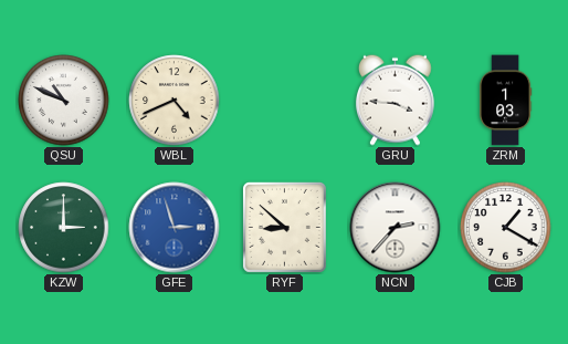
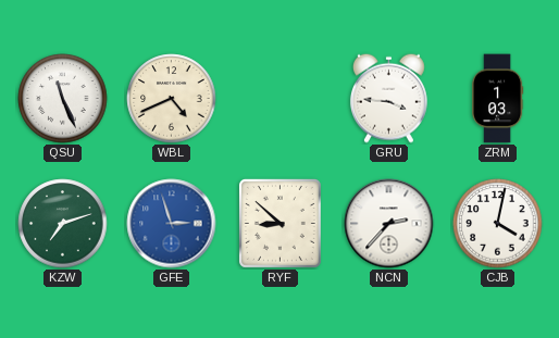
QSU: 10:49 -> 11:26
KZW: 3:00 -> 7:12
CJB: 1:20 -> 4:02
